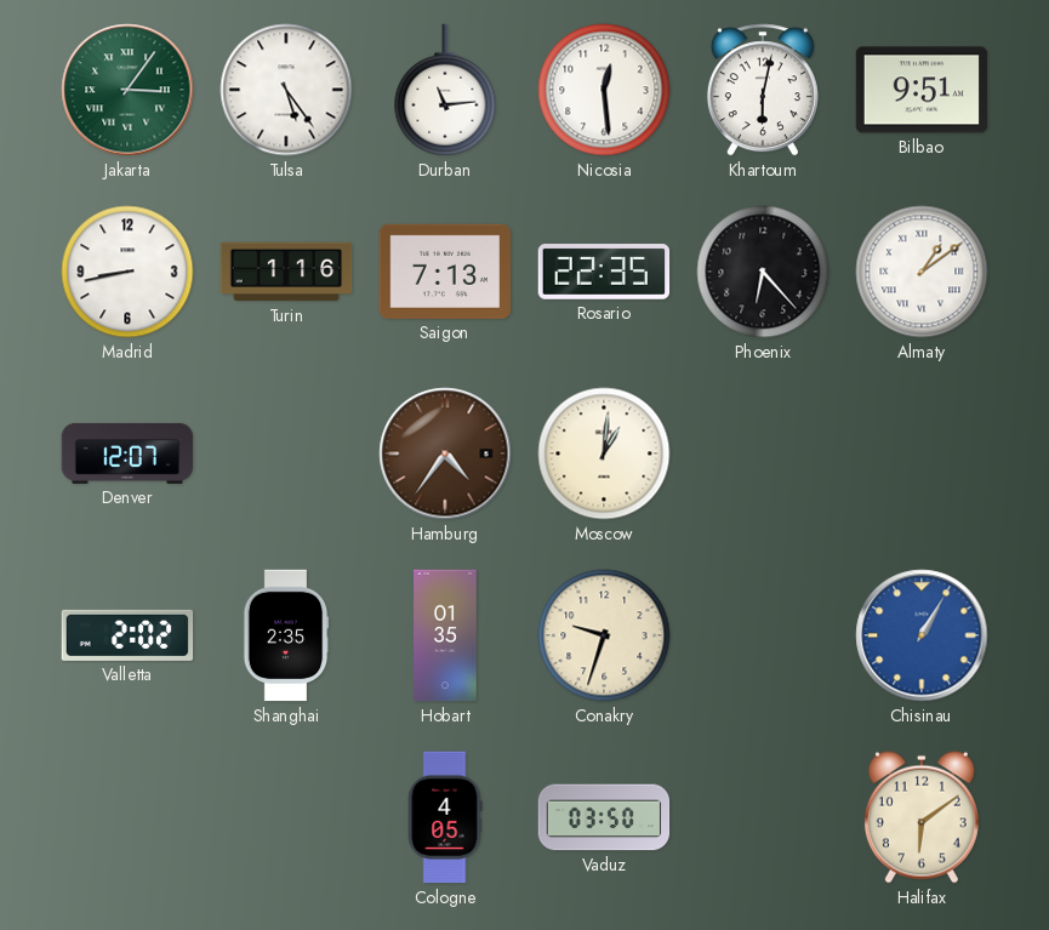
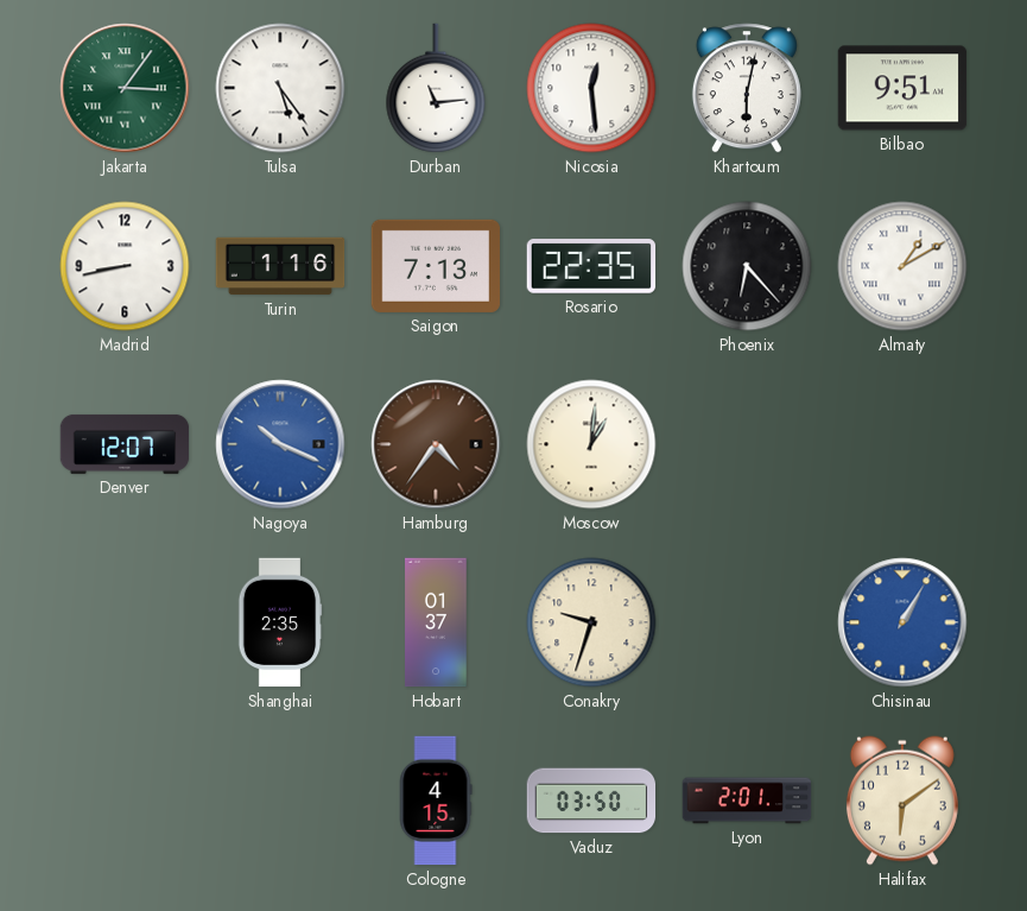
Almaty: 1:09 -> 1:10
Nagoya: none -> 10:19
Valletta: 2:02 -> none
Hobart: 01:35 -> 01:37
Cologne: 4:05 -> 4:15
Lyon: none -> 2:01
